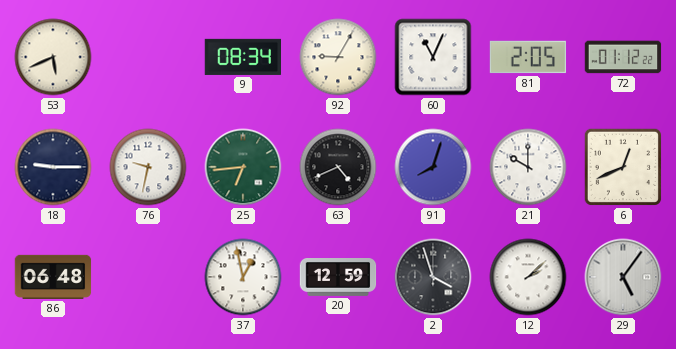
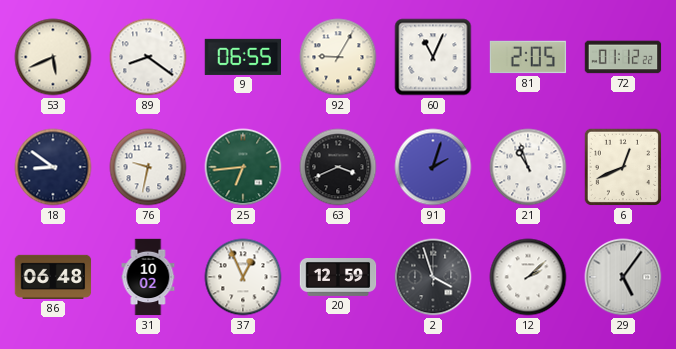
89: none -> 8:21
9: 08:34 -> 06:55
18: 9:15 -> 8:51
63: 4:41 -> 3:41
91: 8:03 -> 2:03
21: 10:00 -> 10:57
31: none -> 10:02
37: 12:58 -> 12:56
